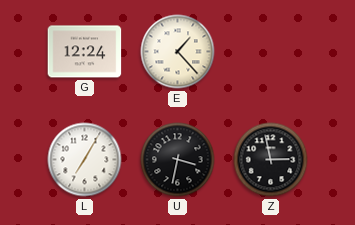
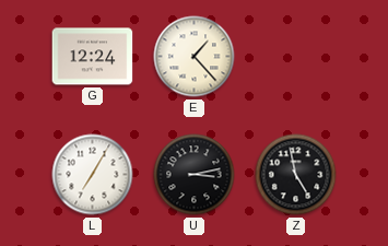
U: 3:32 -> 3:13
Z: 2:58 -> 4:58
